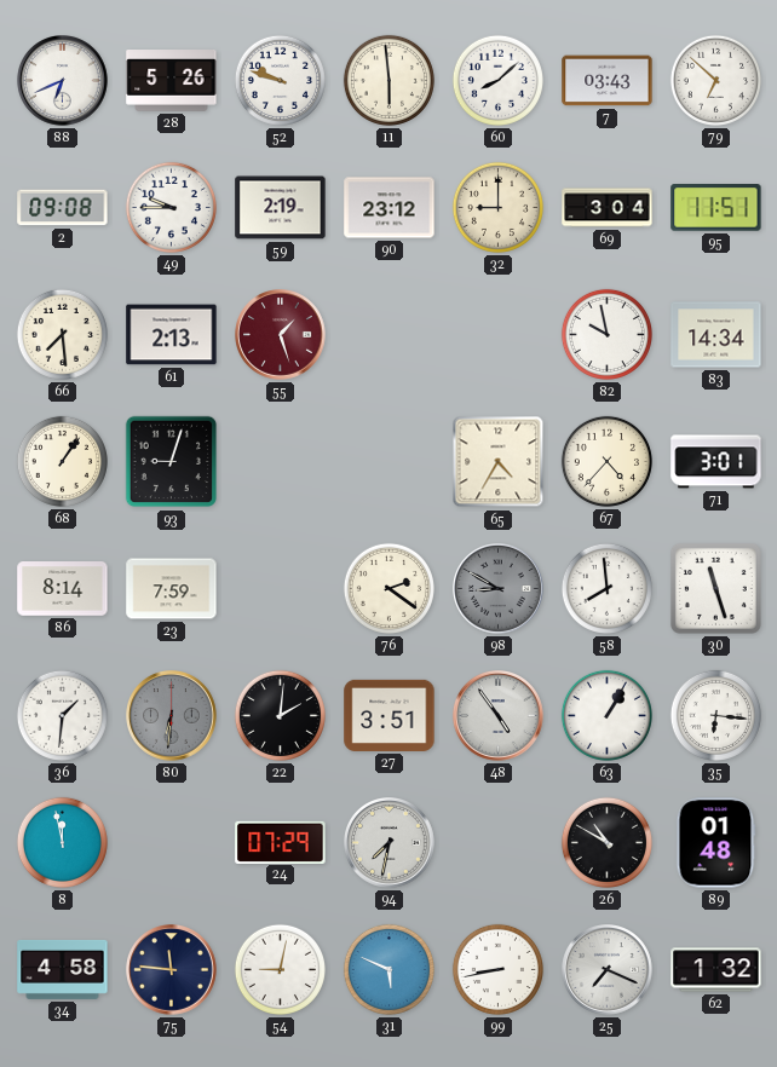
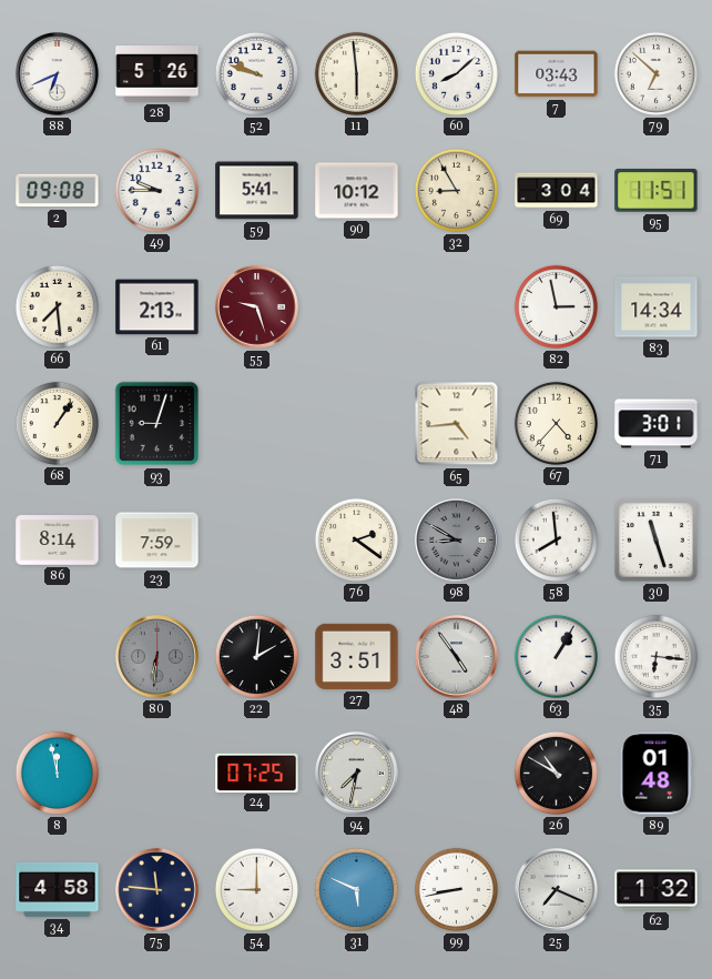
59: 2:19 -> 5:41
90: 23:12 -> 10:12
32: 9:00 -> 8:55
55: 1:27 -> 9:27
82: 9:58 -> 2:58
65: 4:35 -> 4:44
36: 1:31 -> none
24: 07:29 -> 07:25
54: 9:02 -> 9:00
